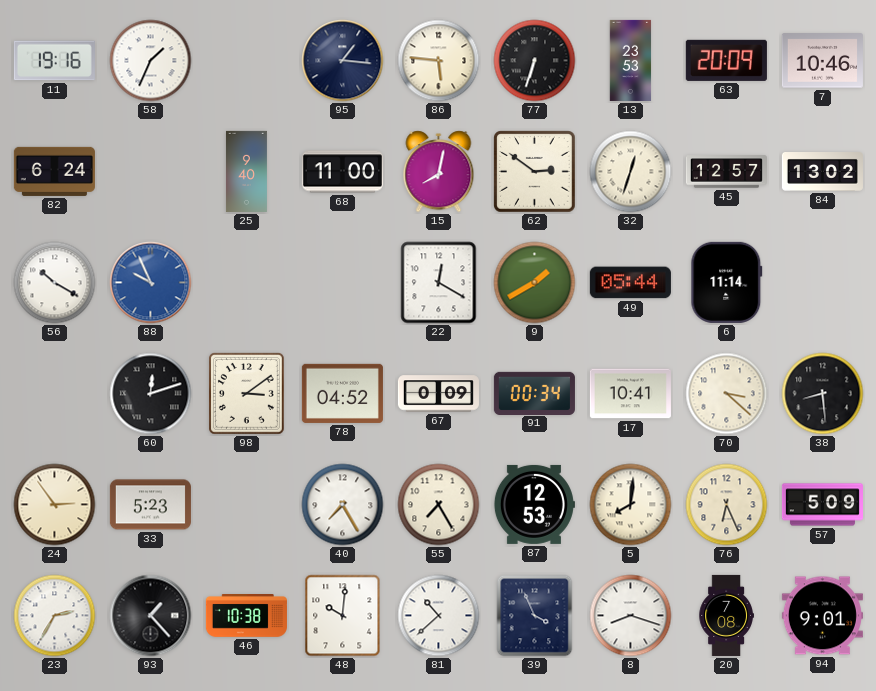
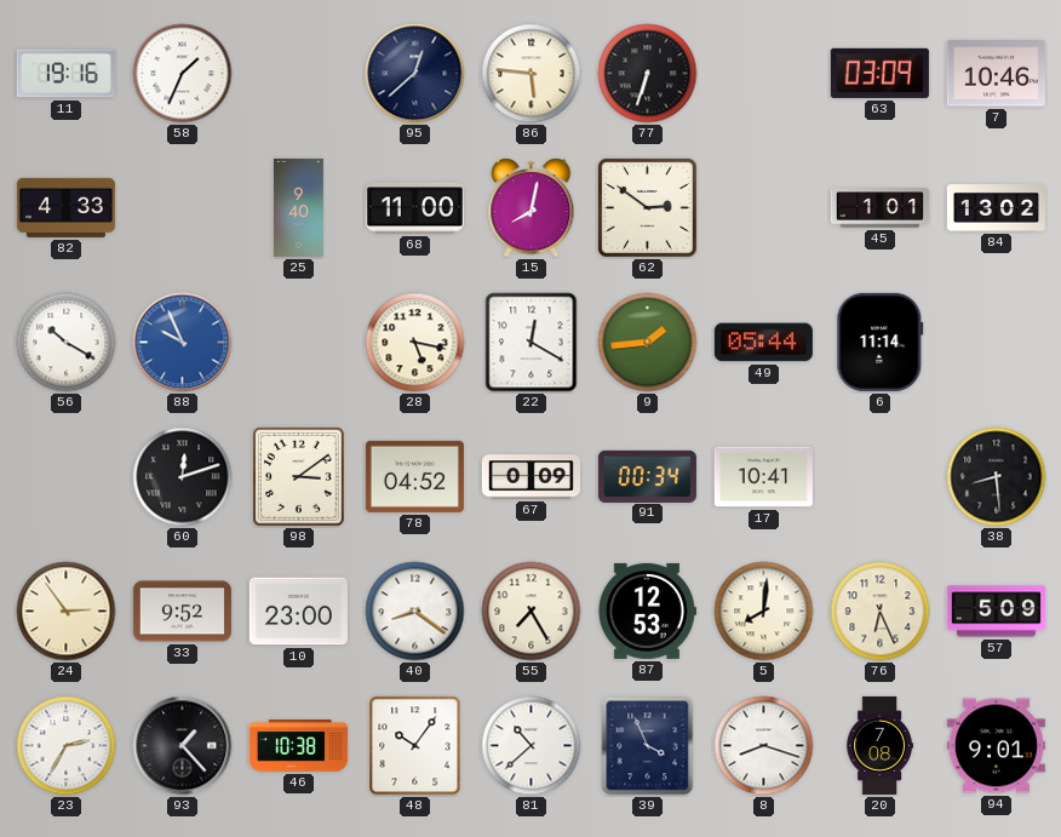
95: 1:16 -> 12:38
13: 23:53 -> none
63: 20:09 -> 03:09
82: 6:24 -> 4:33
32: 12:33 -> none
45: 12:57 -> 1:01
28: none -> 5:17
9: 1:40 -> 1:44
70: 3:22 -> none
33: 5:23 -> 9:52
10: none -> 23:00
40: 7:25 -> 8:21
48: 10:01 -> 10:06
